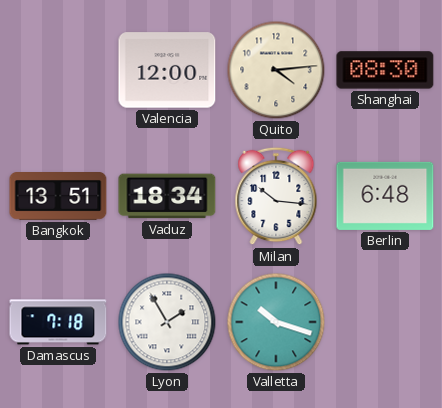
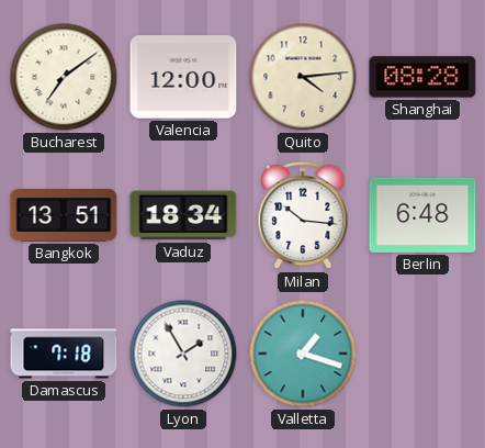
Bucharest: none -> 7:09
Shanghai: 08:30 -> 08:28
Valletta: 10:18 -> 1:18
